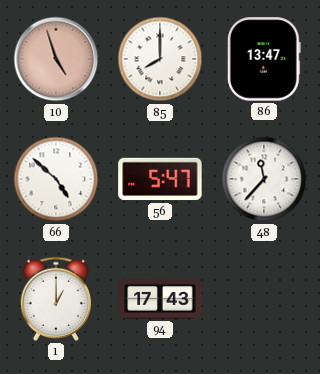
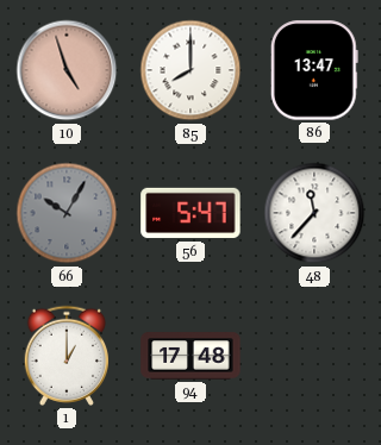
66: 4:52 -> 10:05
66 dial: white -> grey
94: 17:43 -> 17:48
